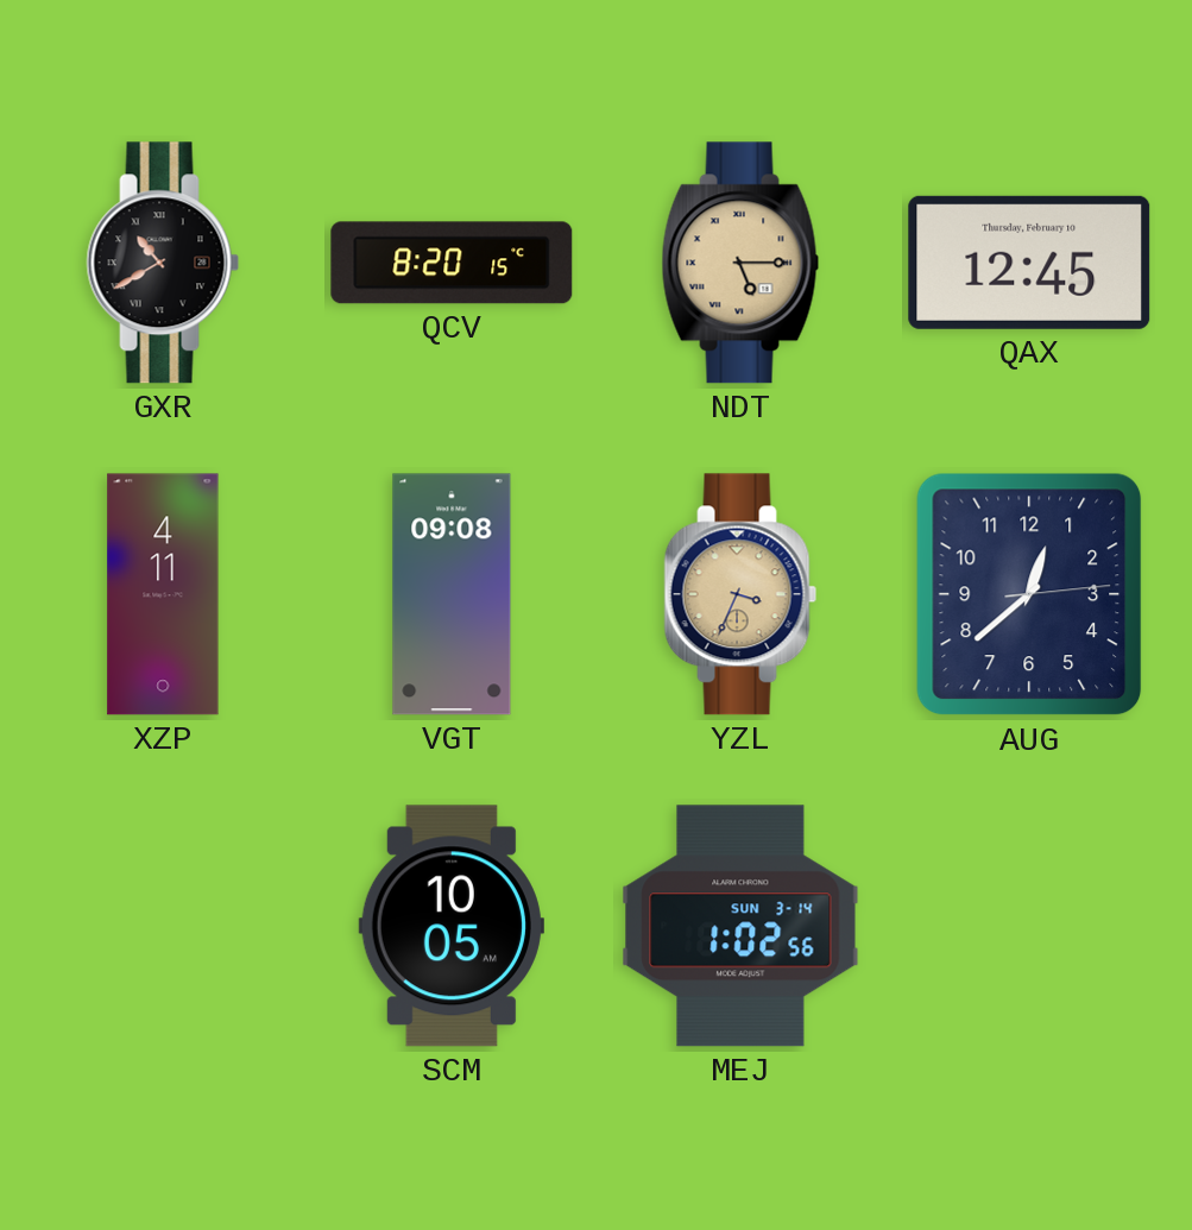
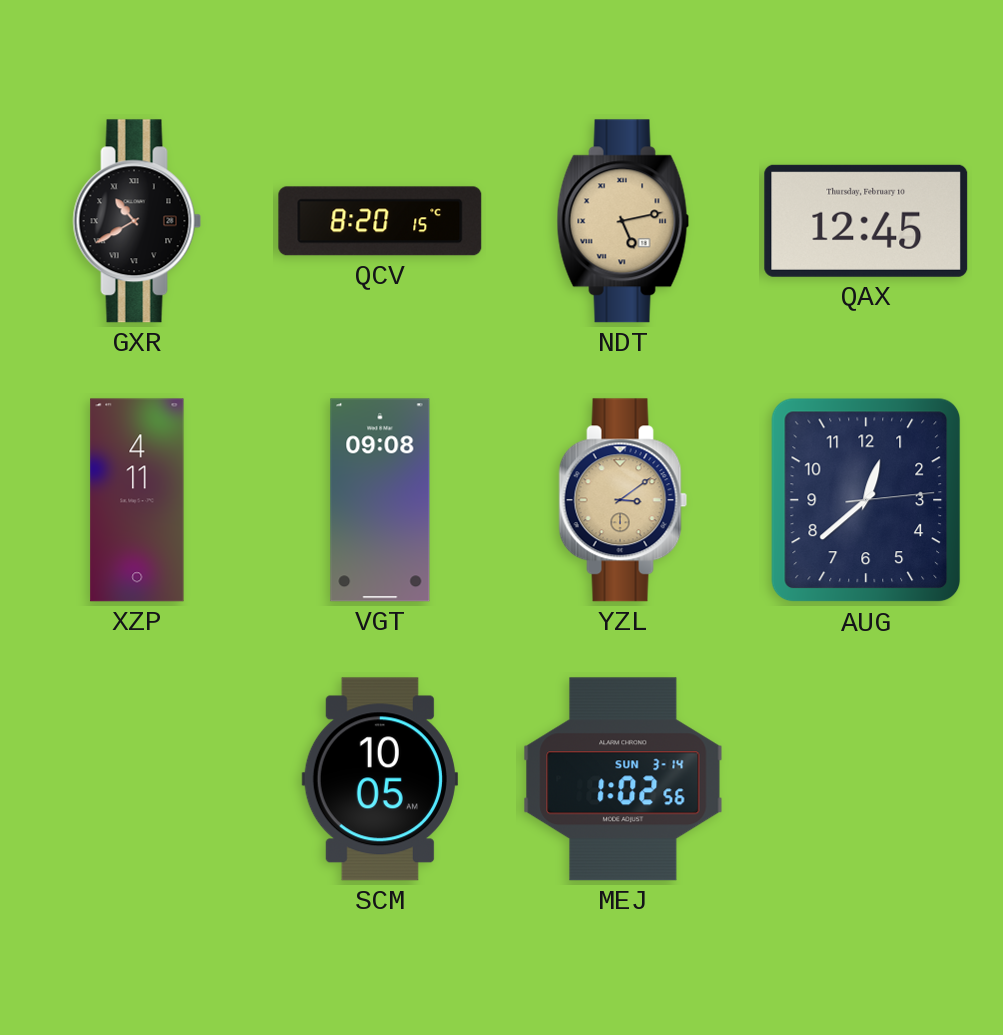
NDT: 5:15 -> 5:13
YZL: 3:34 -> 3:09
